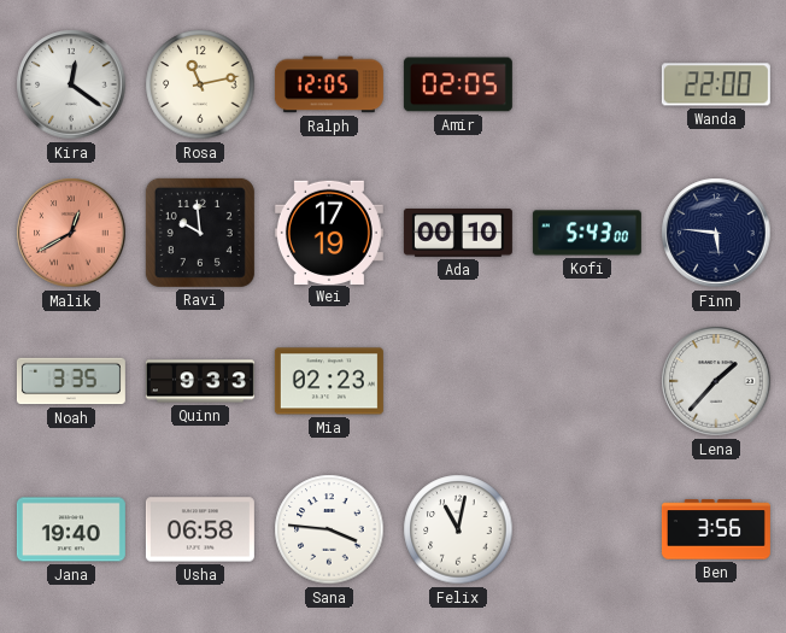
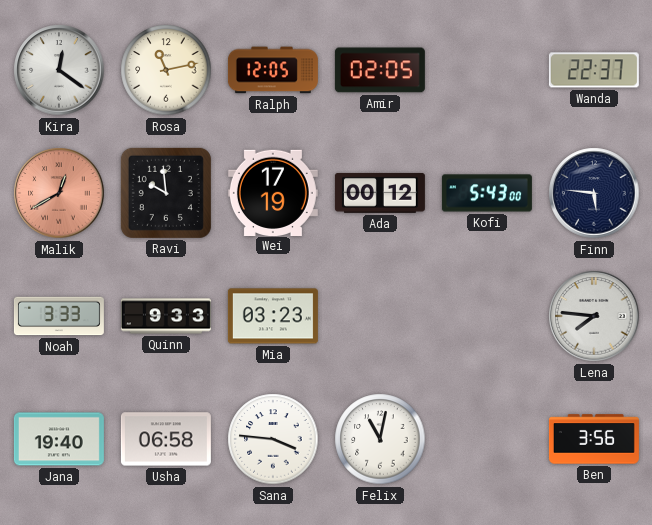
Wanda: 22:00 -> 22:37
Ada: 00:10 -> 00:12
Noah: 3:35 -> 3:33
Mia: 02:23 -> 03:23
Lena: 1:37 -> 7:46
